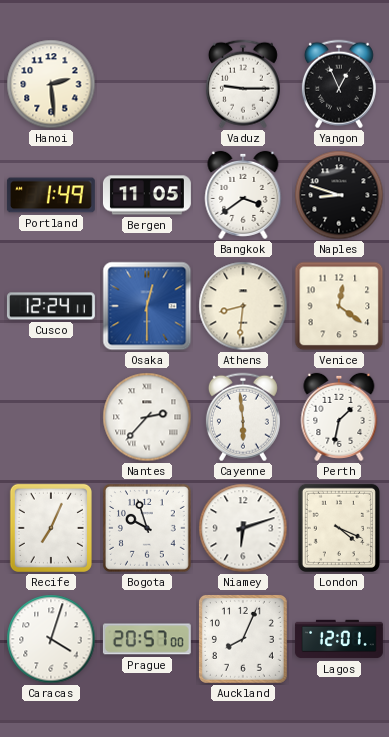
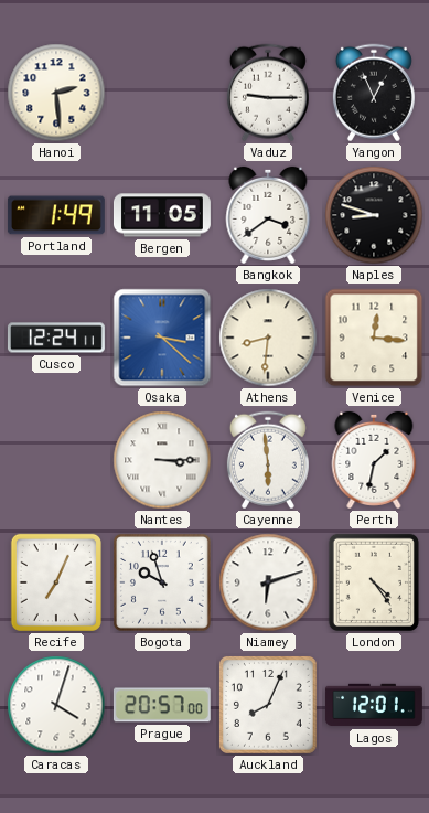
Osaka: 12:30 -> 3:22
Venice: 12:21 -> 12:16
Nantes: 2:37 -> 3:15
London: 4:19 -> 4:24
